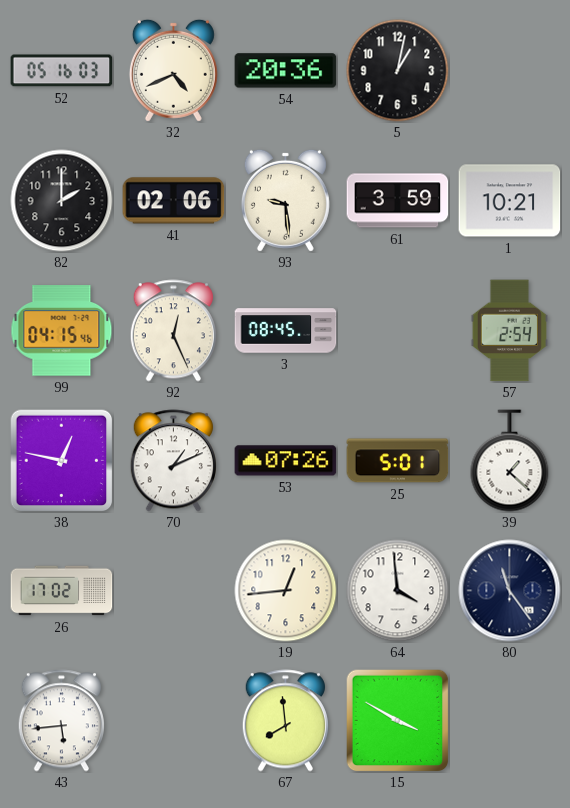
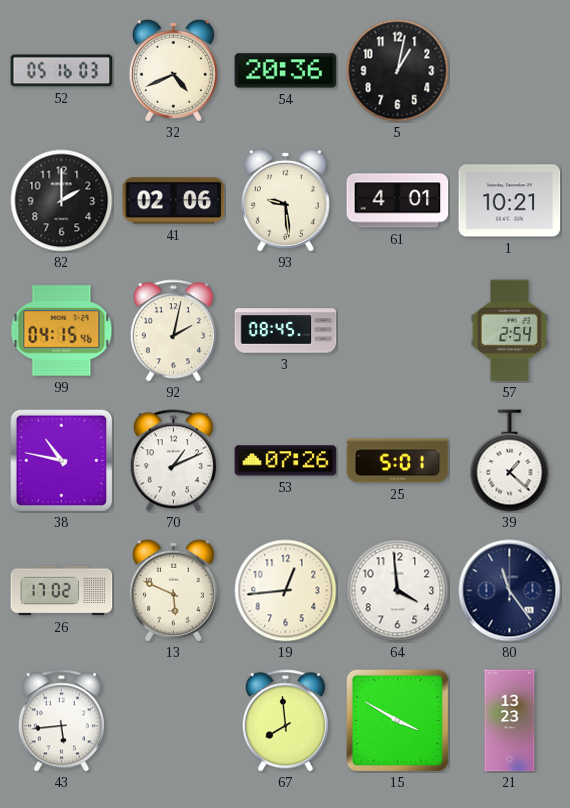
61: 3:59 -> 4:01
92: 12:26 -> 2:02
38: 12:47 -> 10:47
13: none -> 5:49
21: none -> 13:23
